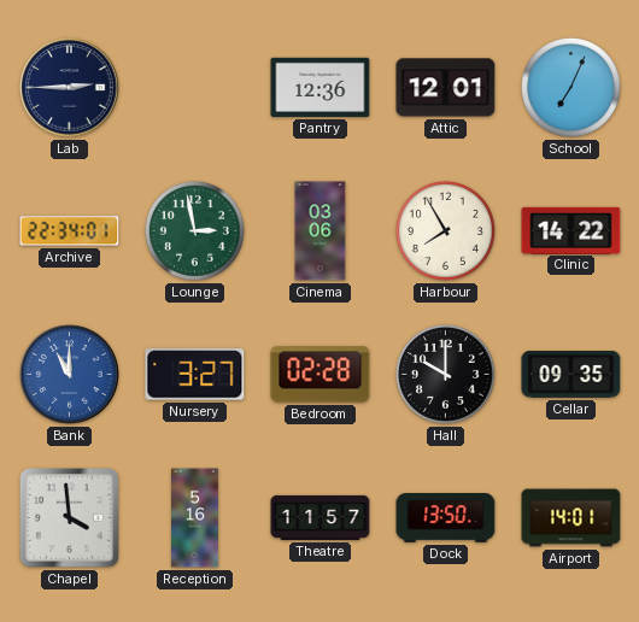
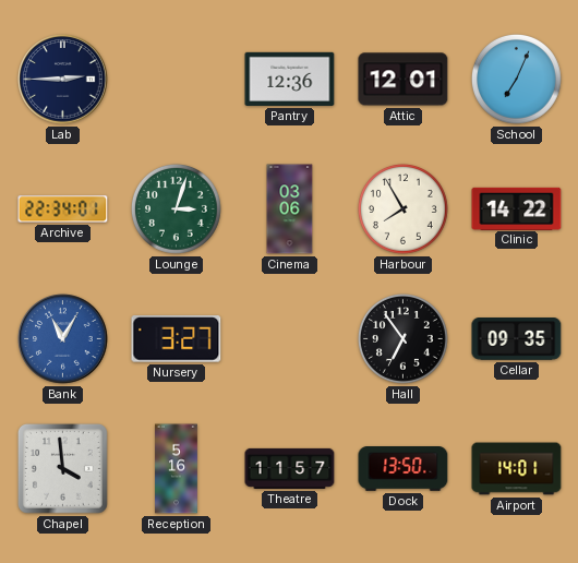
Lounge: 2:58 -> 3:03
Bank: 11:00 -> 11:05
Bedroom: 02:28 -> none
Hall: 10:00 -> 6:54
